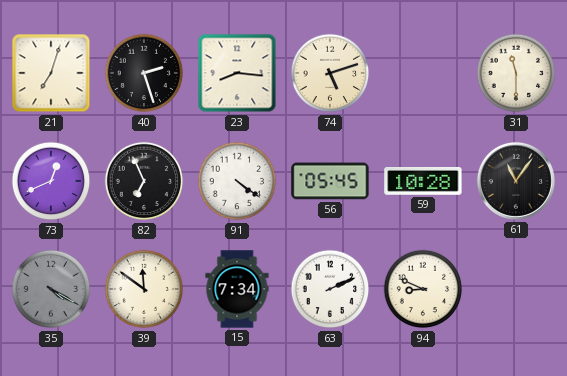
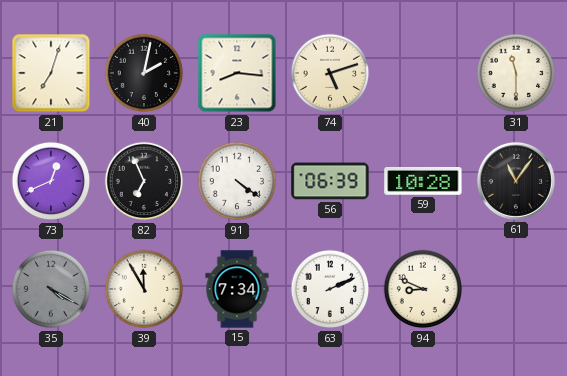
40: 2:27 -> 2:02
56: 05:45 -> 06:39
39: 11:51 -> 11:55
